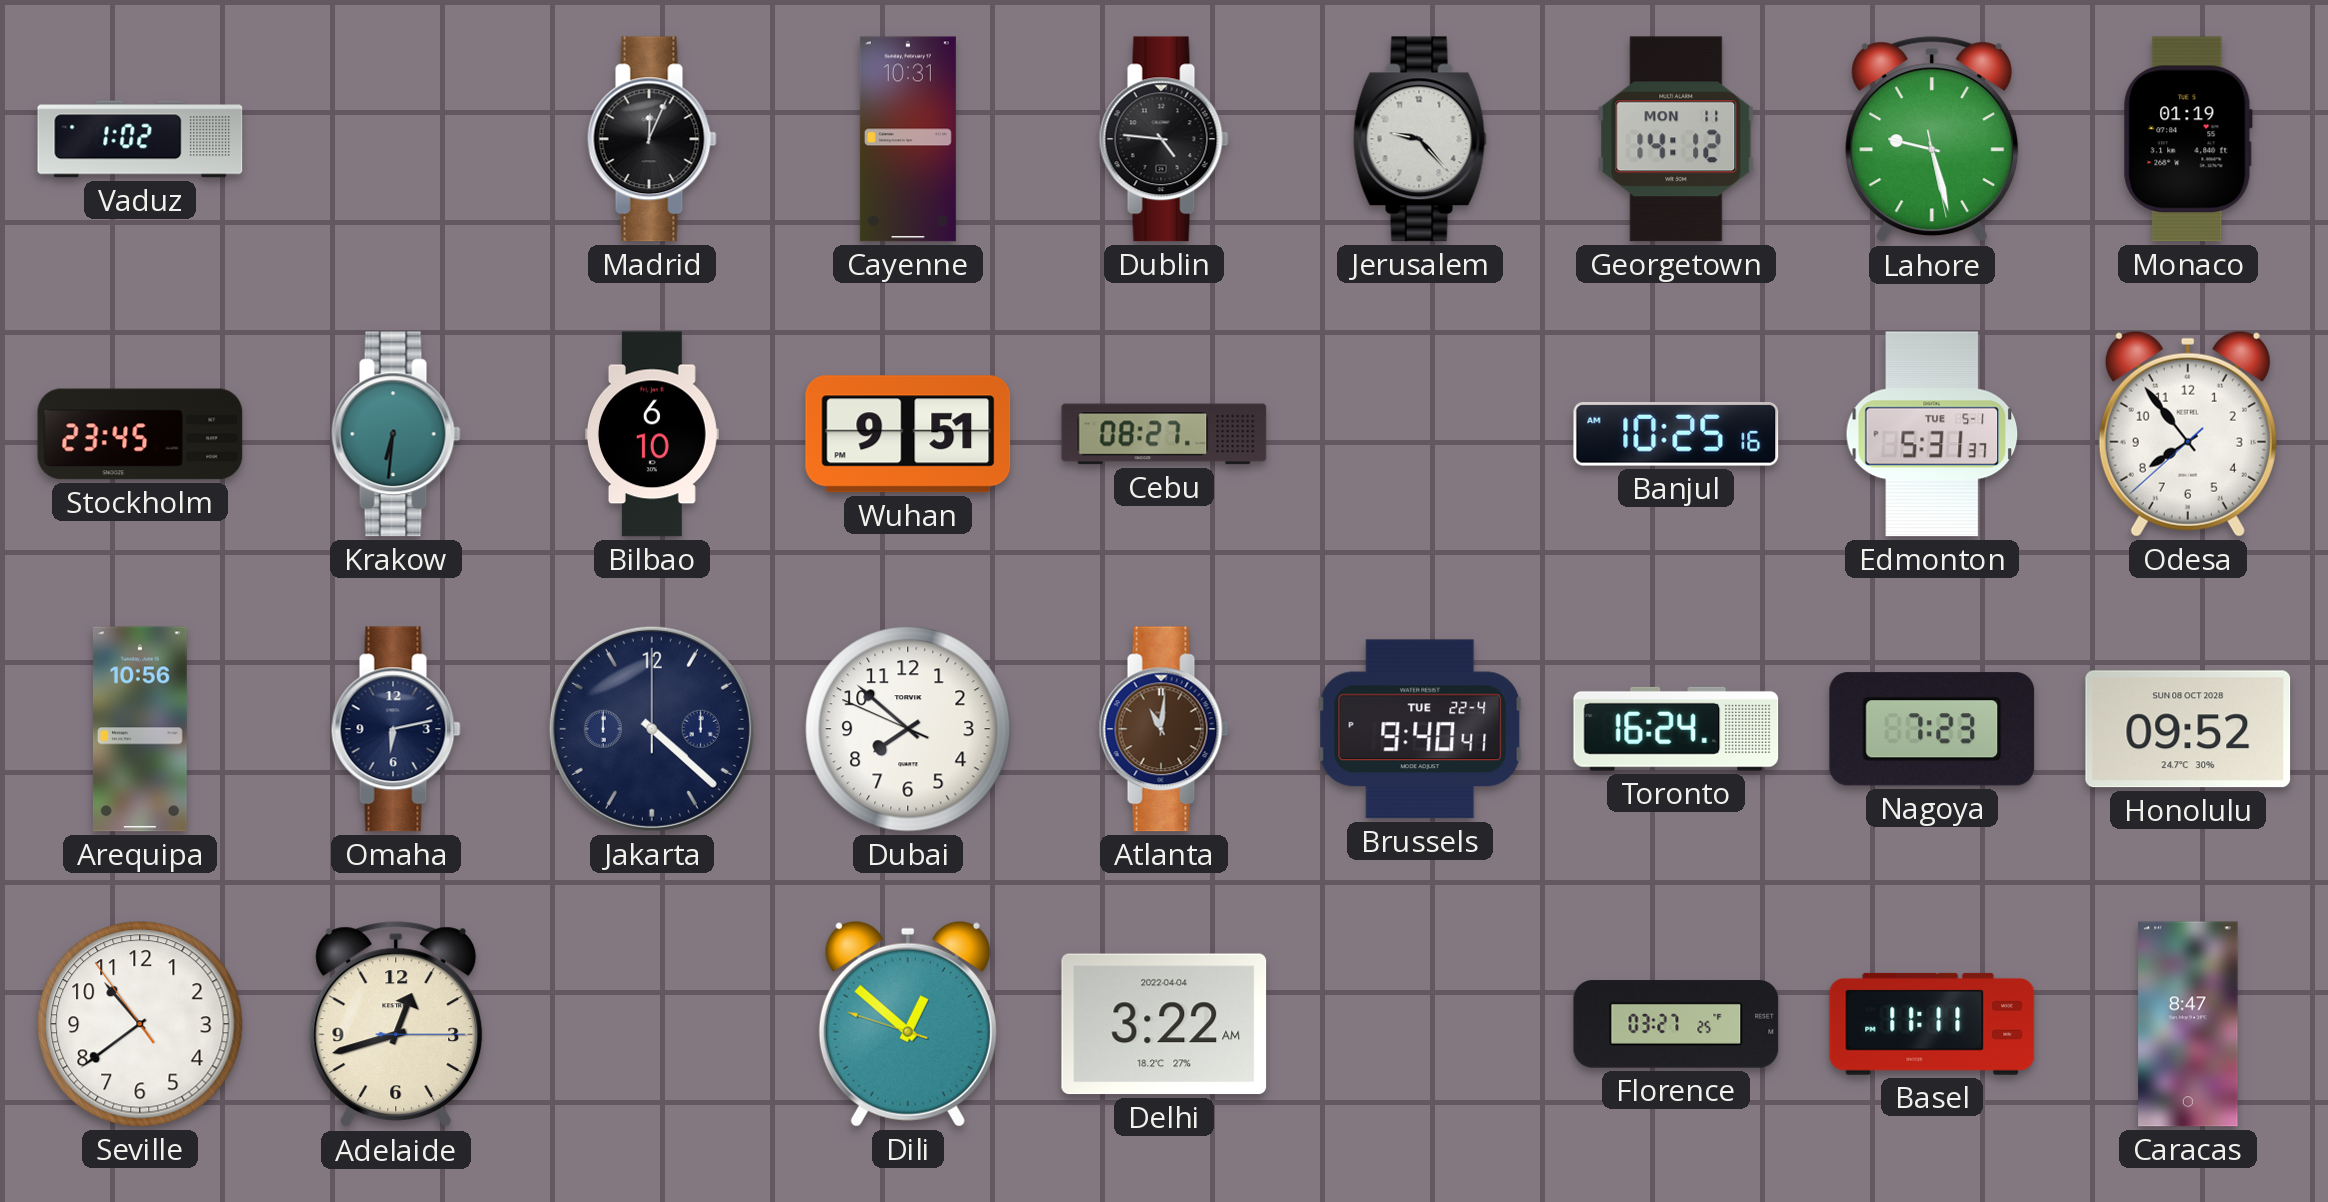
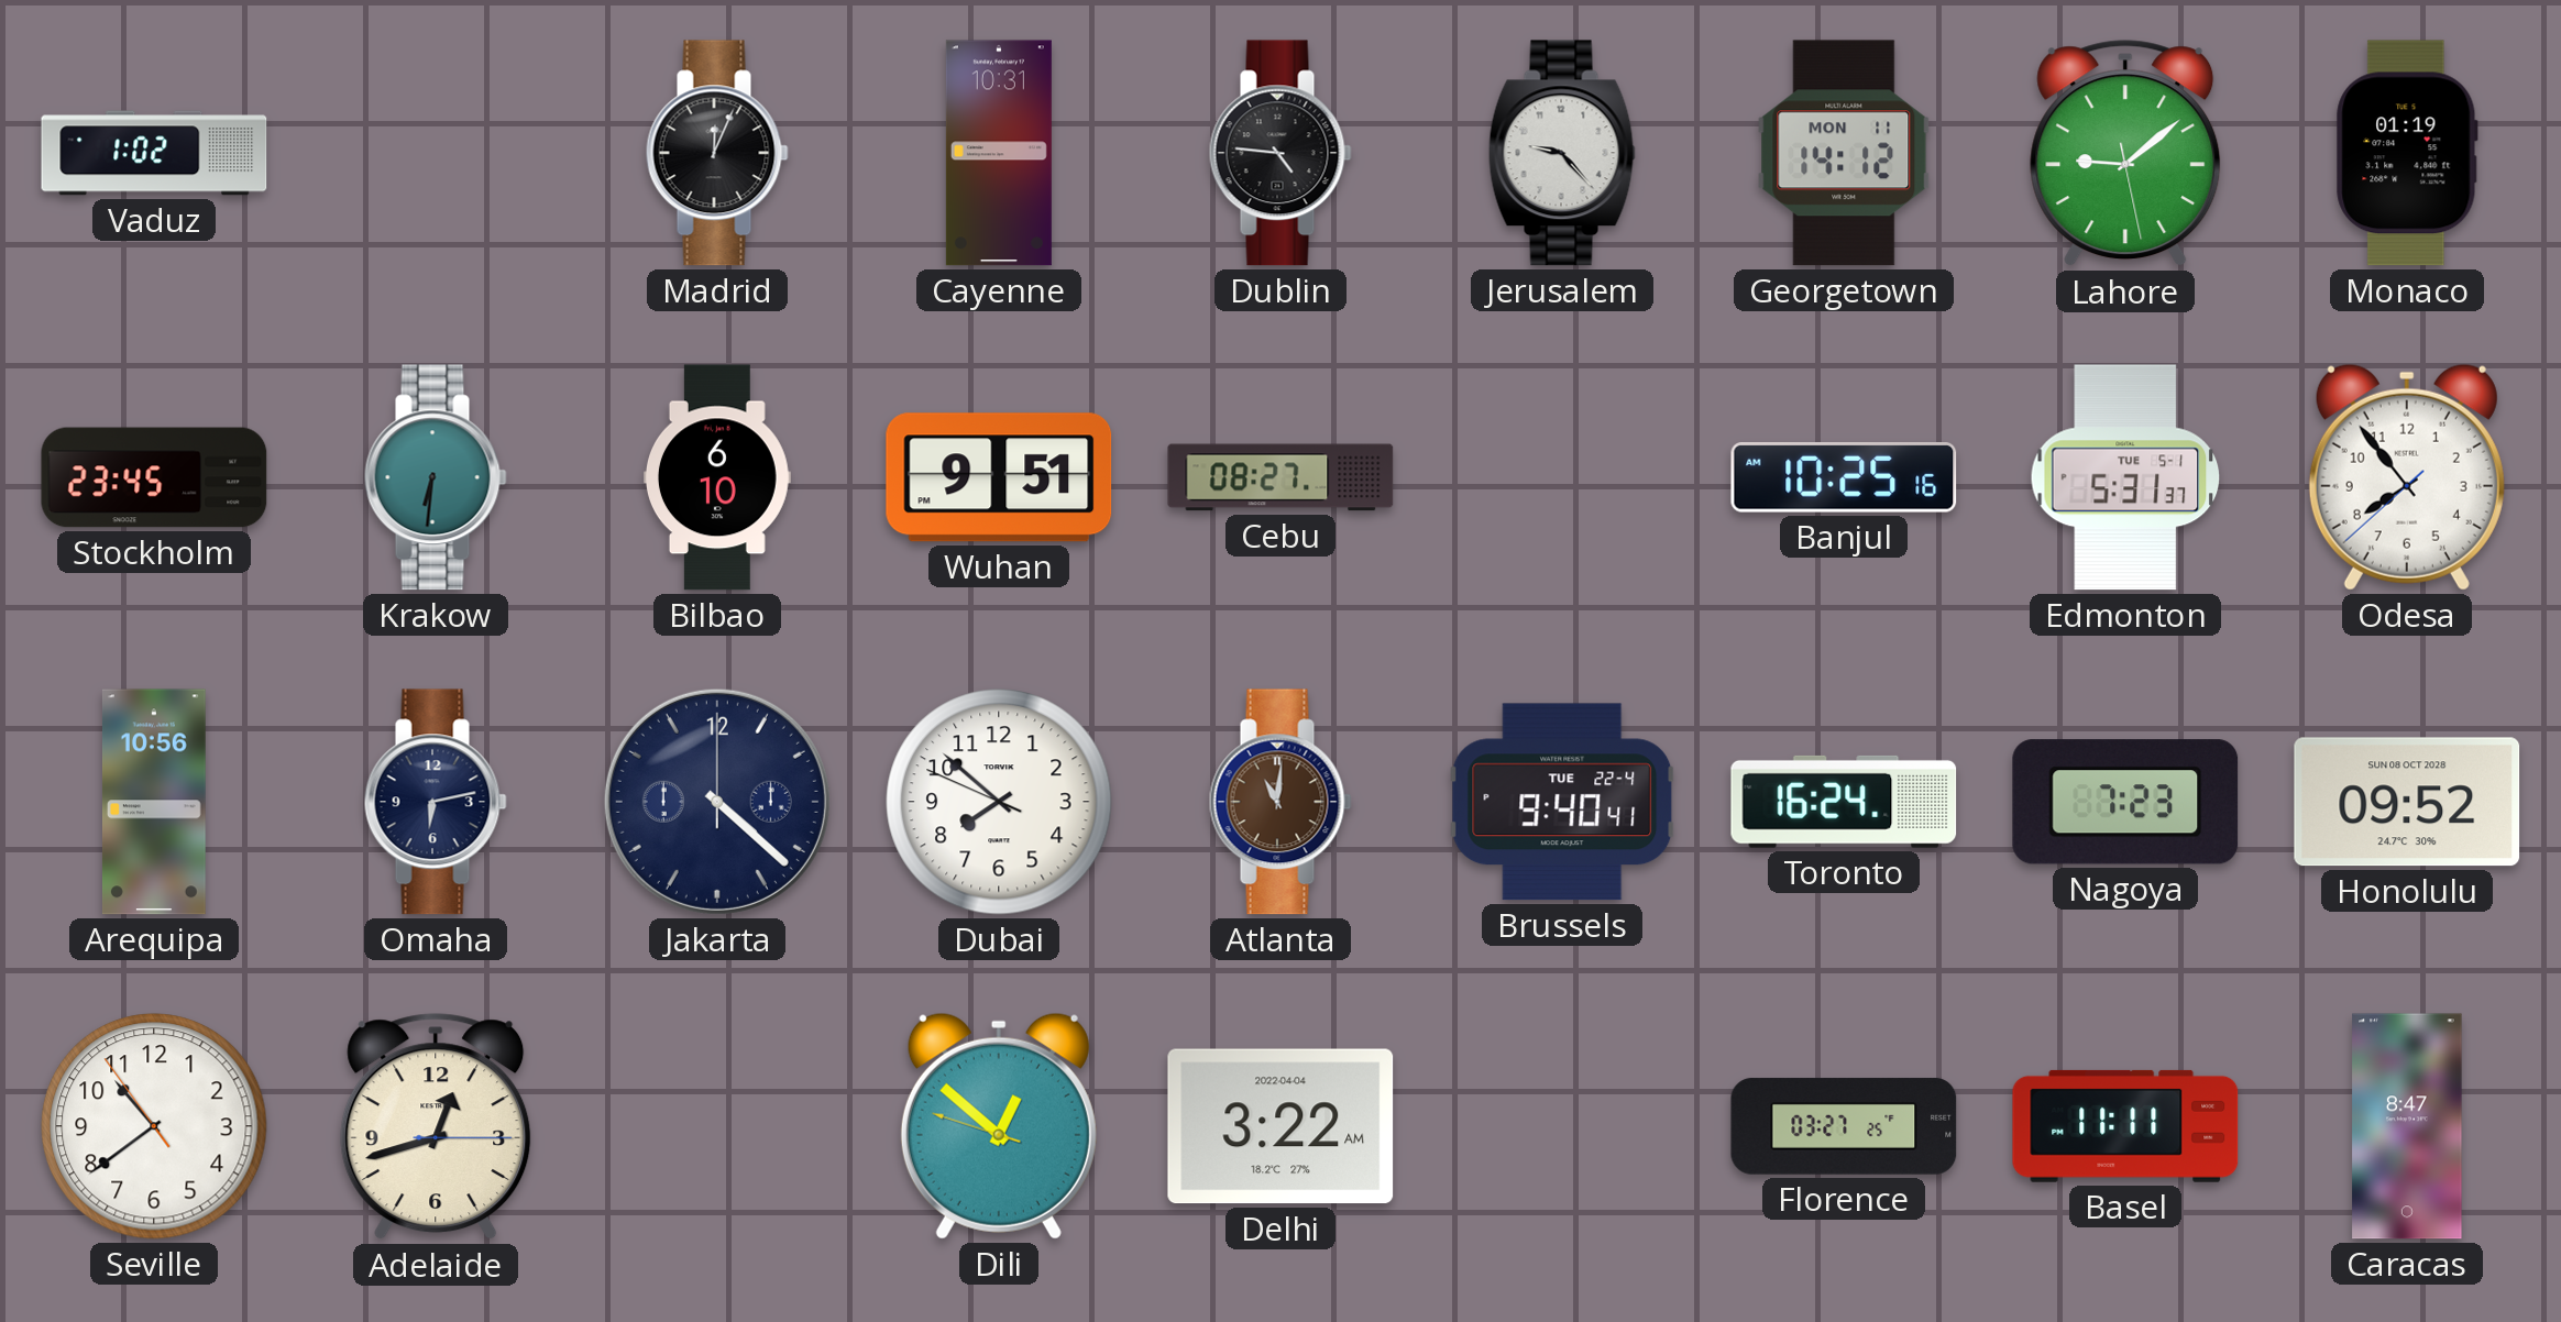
Lahore: 9:27 -> 9:08
